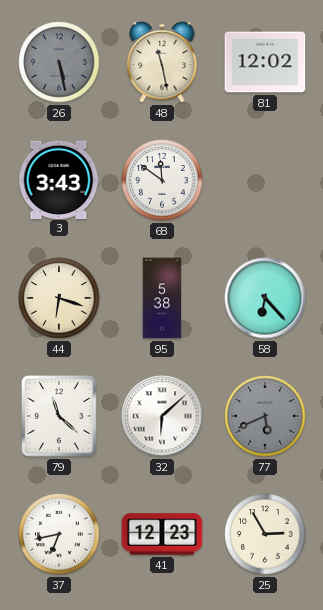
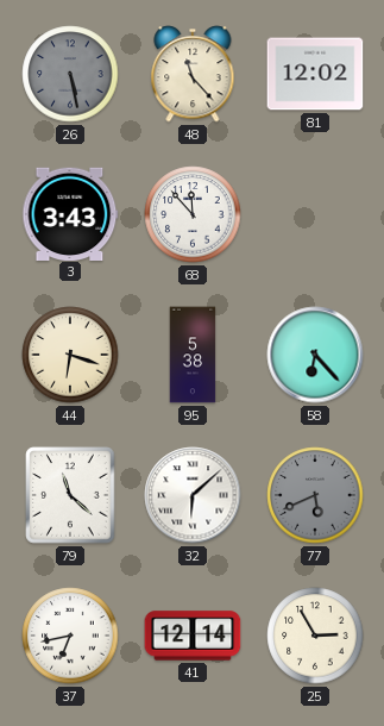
48: 11:28 -> 11:23
68: 11:51 -> 11:53
41: 12:23 -> 12:14
